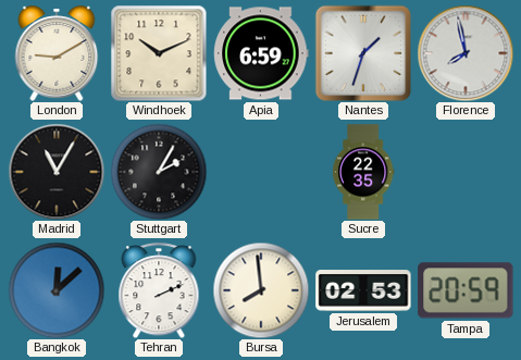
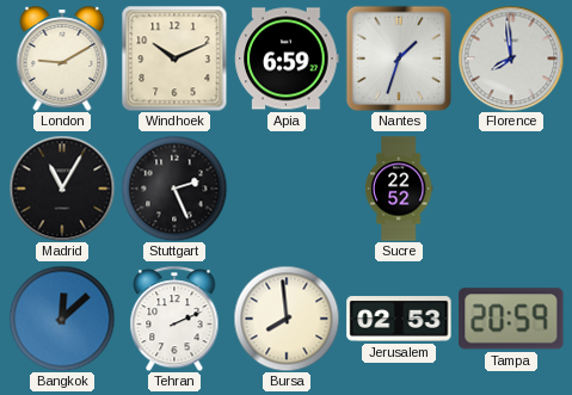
Florence: 7:58 -> 7:59
Stuttgart: 2:05 -> 2:26
Sucre: 22:35 -> 22:52
